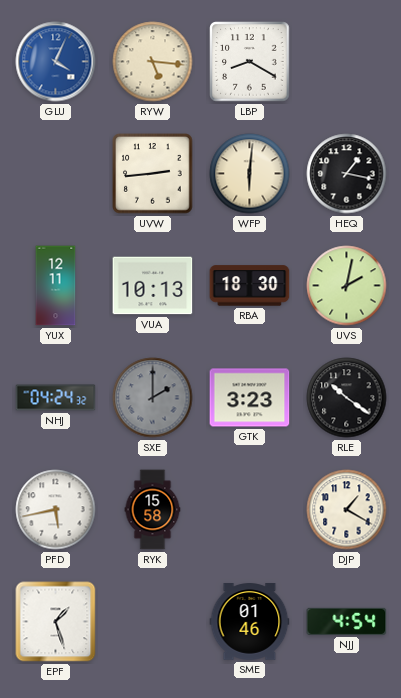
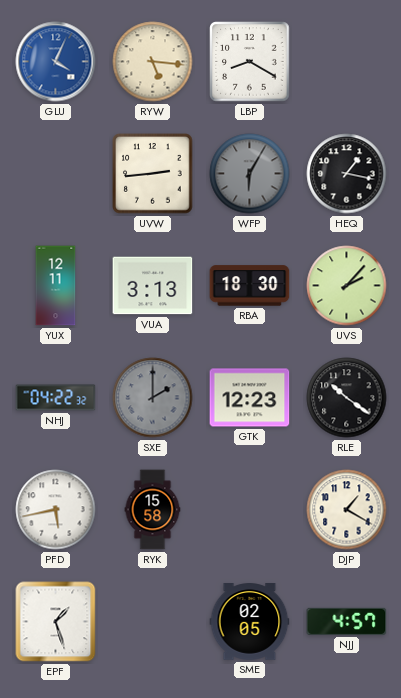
WFP: 6:01 -> 6:05
WFP dial: cream -> grey
VUA: 10:13 -> 3:13
UVS: 2:02 -> 2:07
NHJ: 04:24 -> 04:22
GTK: 3:23 -> 12:23
SME: 01:46 -> 02:05
NJJ: 4:54 -> 4:57
